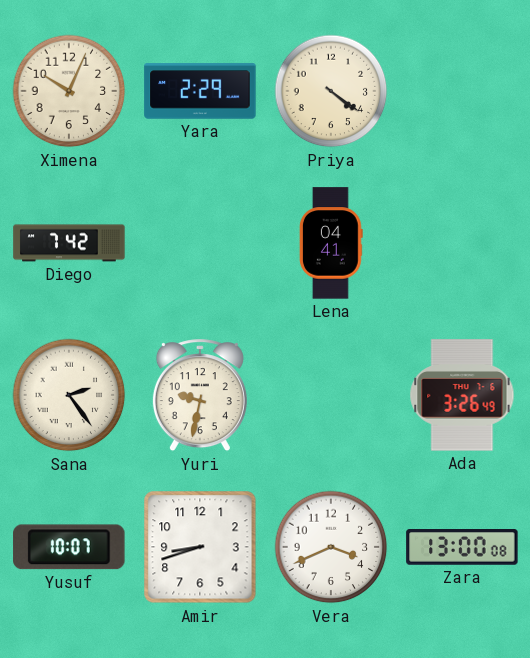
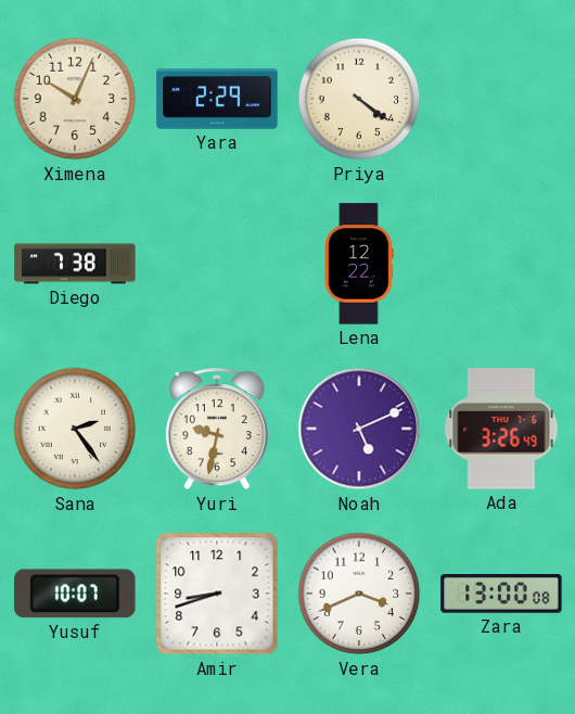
Diego: 7:42 -> 7:38
Lena: 04:41 -> 12:22
Noah: none -> 5:11
